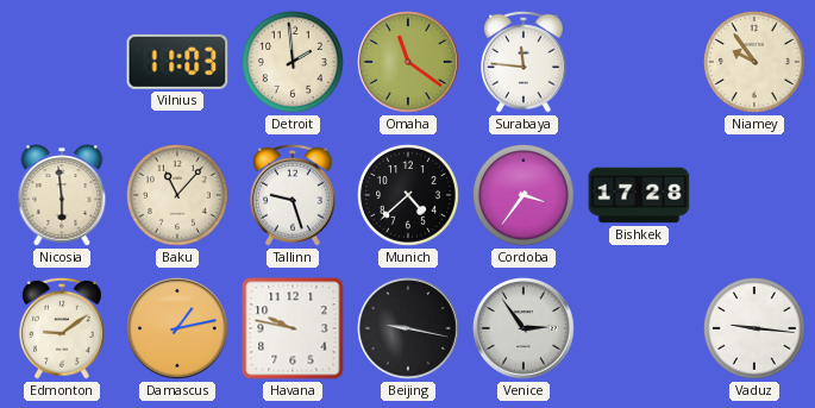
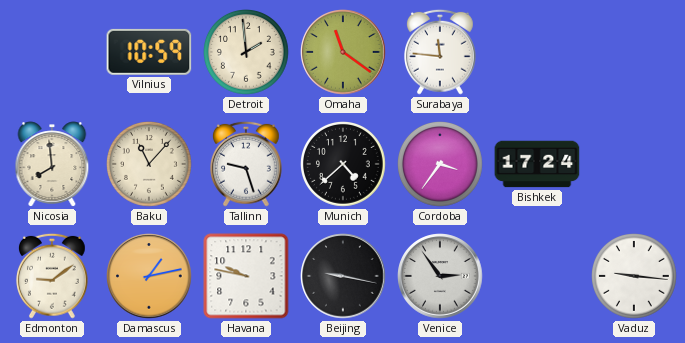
Vilnius: 11:03 -> 10:59
Niamey: 9:54 -> none
Nicosia: 5:59 -> 7:59
Bishkek: 17:28 -> 17:24
